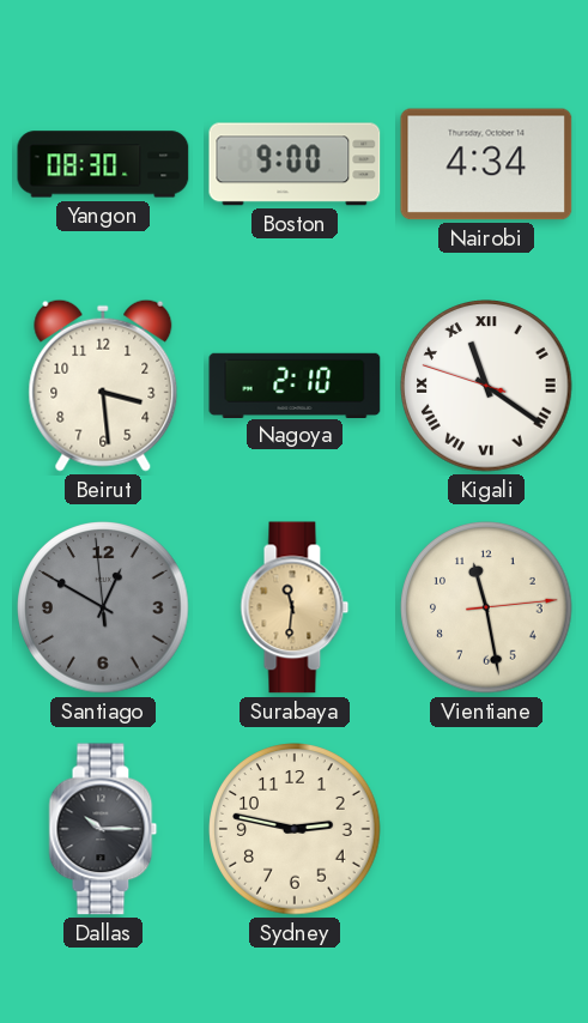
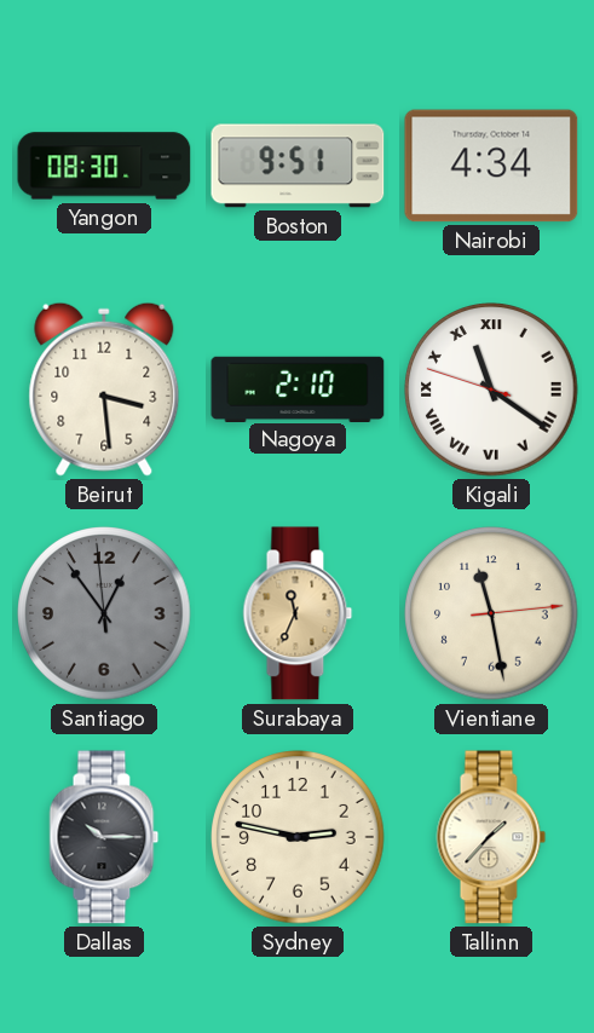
Boston: 9:00 -> 9:51
Santiago: 12:49 -> 12:53
Surabaya: 11:31 -> 11:34
Tallinn: none -> 1:37
